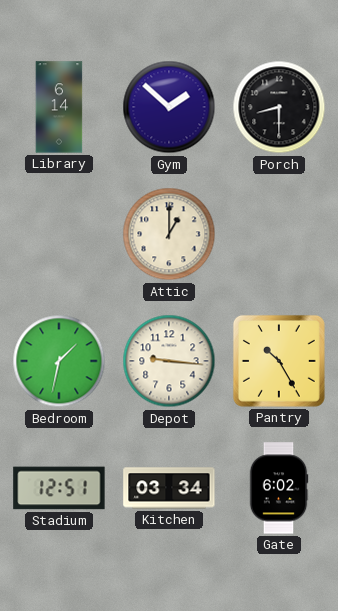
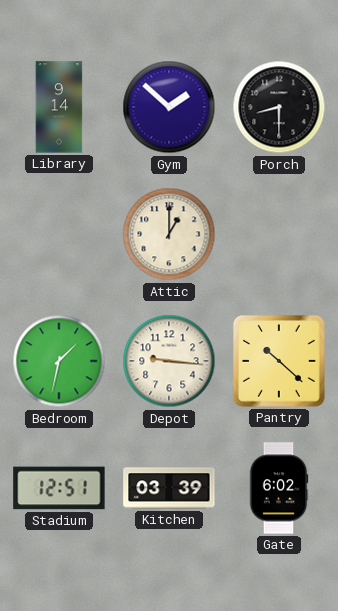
Library: 6:14 -> 9:14
Pantry: 10:25 -> 10:22
Kitchen: 03:34 -> 03:39
